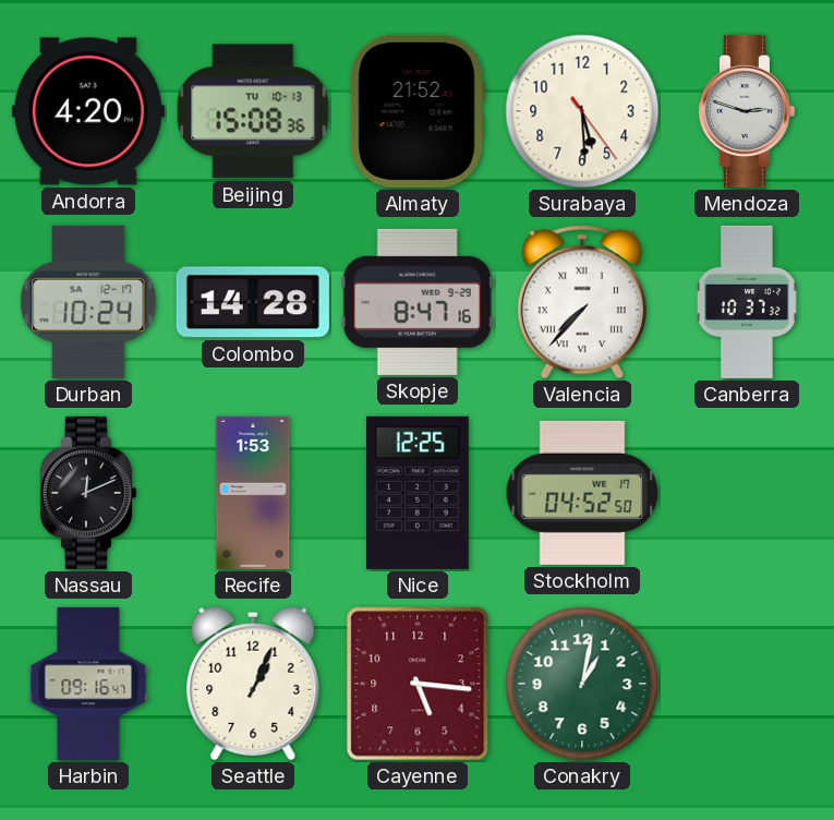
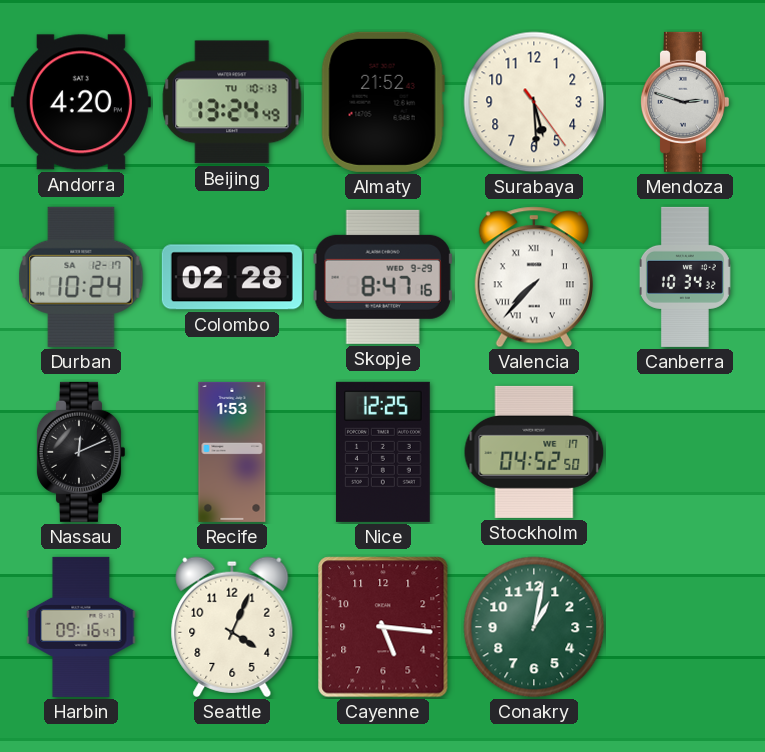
Beijing: 15:08 -> 13:24
Colombo: 14:28 -> 02:28
Canberra: 10:37 -> 10:34
Seattle: 1:04 -> 4:04
